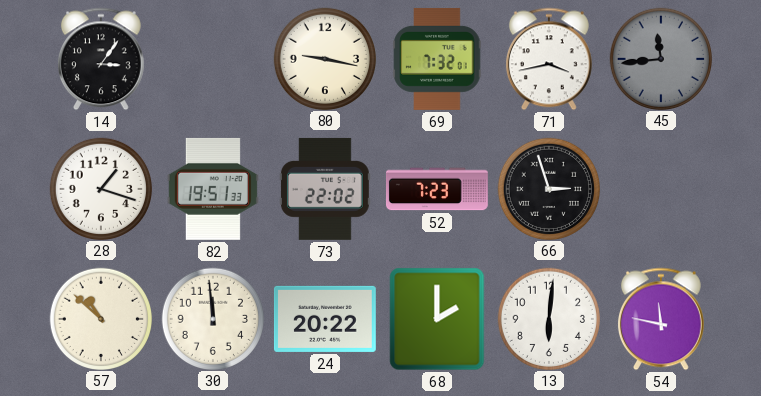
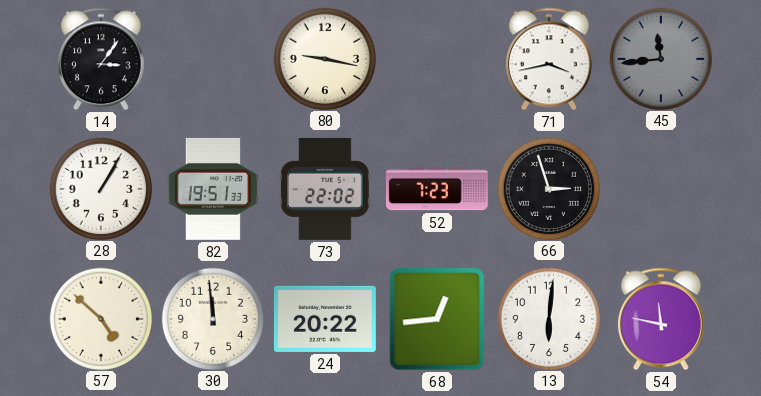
69: 7:32 -> none
28: 1:18 -> 1:05
57: 10:52 -> 4:52
68: 2:00 -> 12:44
